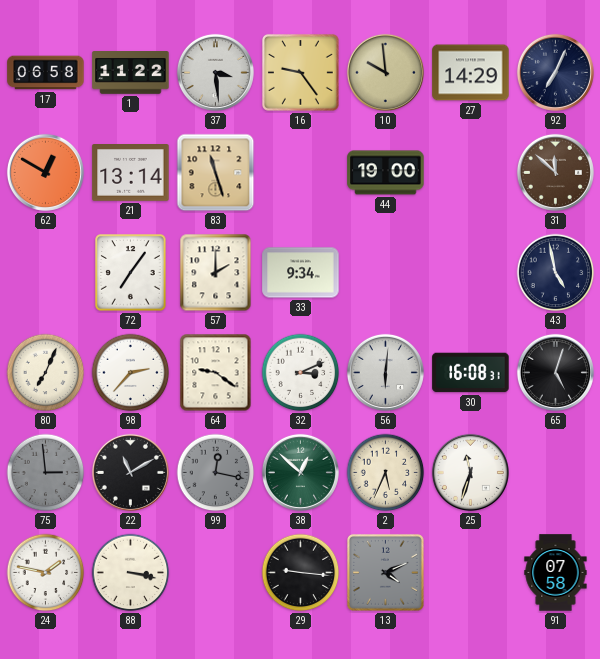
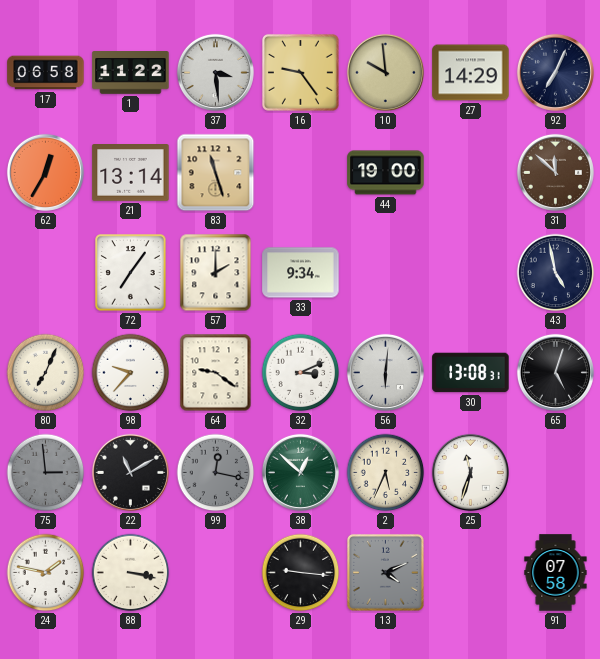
62: 12:50 -> 12:35
98: 2:37 -> 9:37
30: 16:08 -> 13:08
